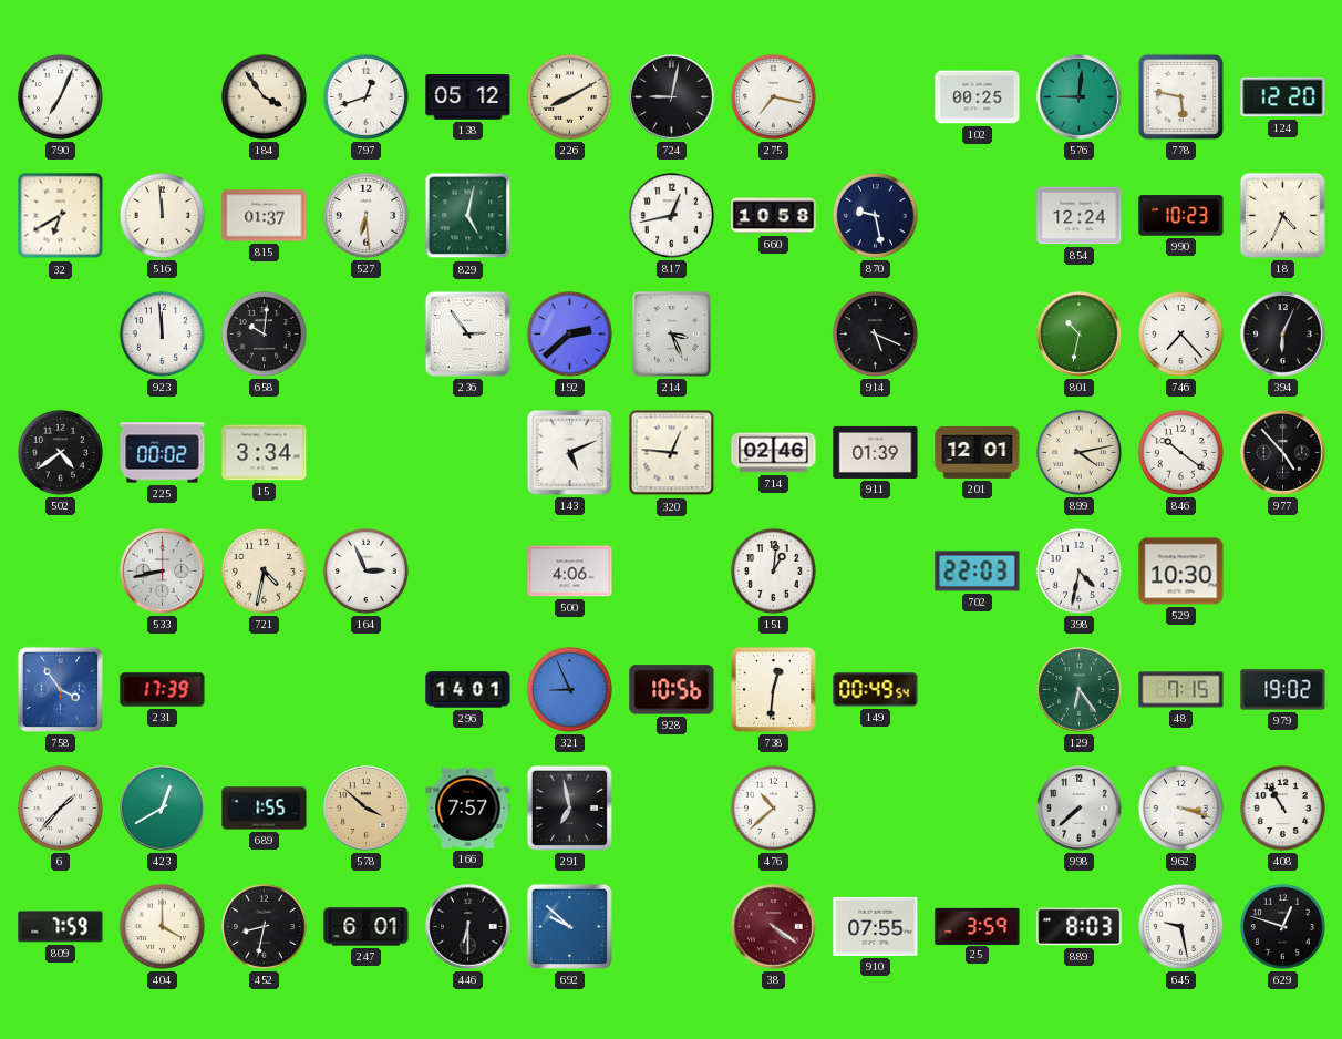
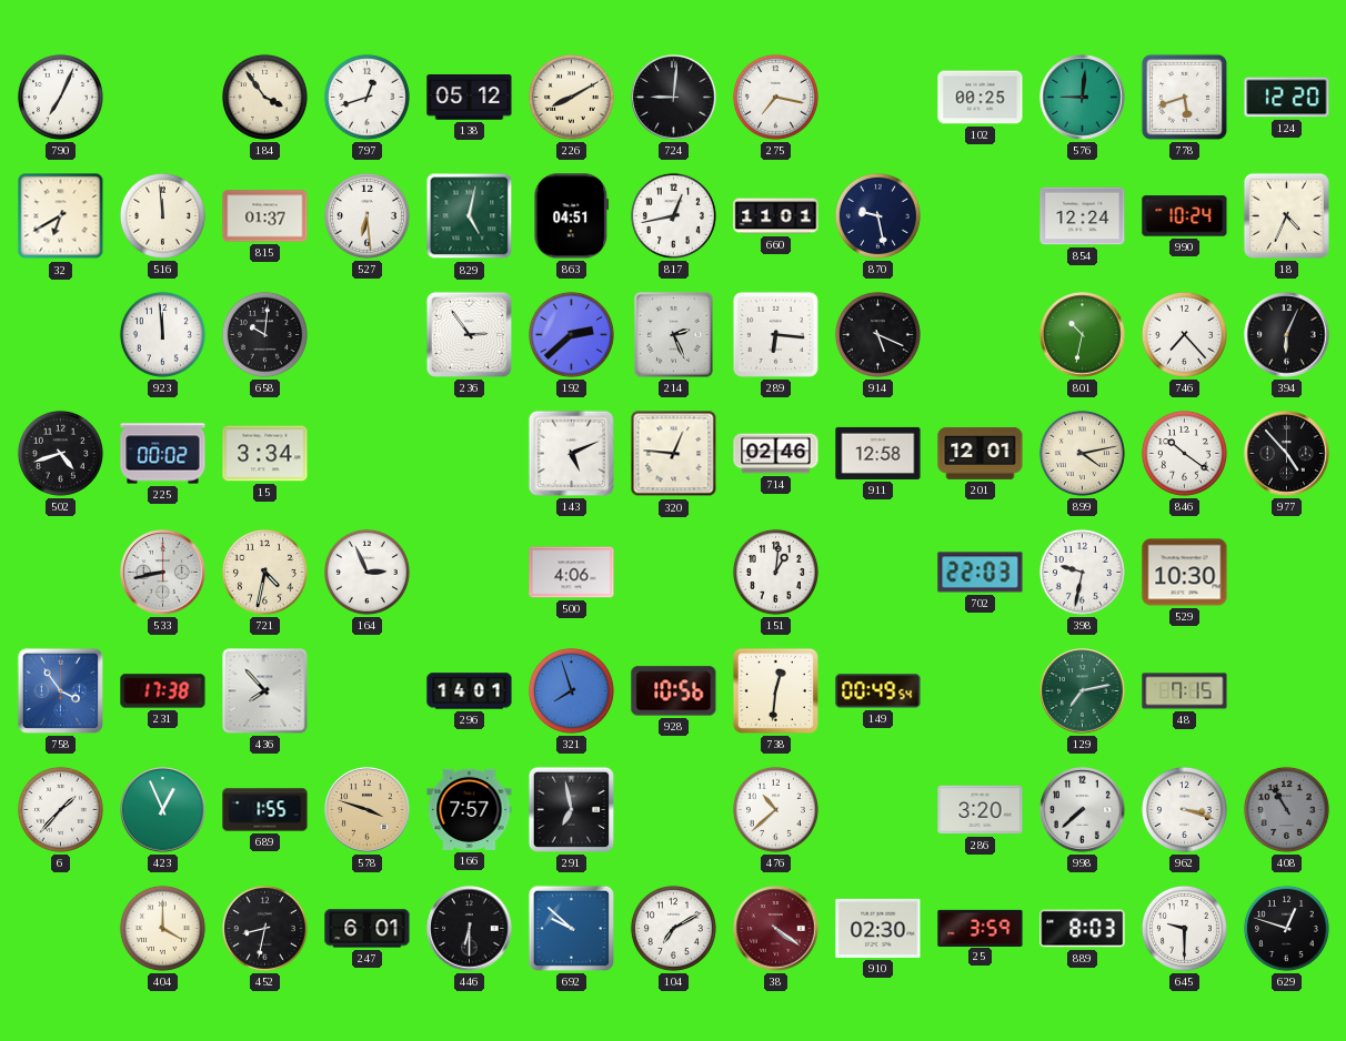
724: 9:02 -> 9:01
778: 5:47 -> 5:42
863: none -> 04:51
660: 10:58 -> 11:01
990: 10:23 -> 10:24
214: 3:26 -> 2:26
289: none -> 6:16
502: 4:39 -> 4:42
911: 01:39 -> 12:58
398: 4:32 -> 9:32
231: 17:39 -> 17:38
436: none -> 7:53
321: 8:56 -> 7:57
129: 6:24 -> 7:13
979: 19:02 -> none
423: 12:40 -> 12:56
578: 3:52 -> 3:48
286: none -> 3:20
408 dial: white -> grey
809: 7:59 -> none
104: none -> 7:10
910: 07:55 -> 02:30
645: 9:28 -> 9:30
